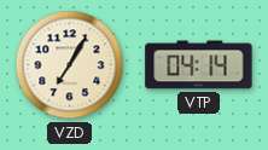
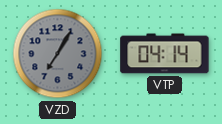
VZD dial: cream -> grey
